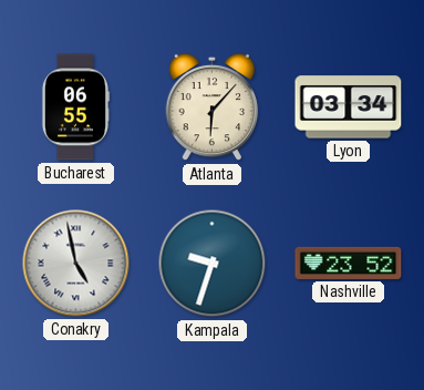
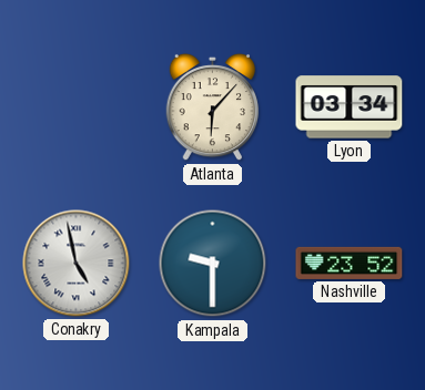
Bucharest: 06:55 -> none
Kampala: 9:33 -> 9:30
